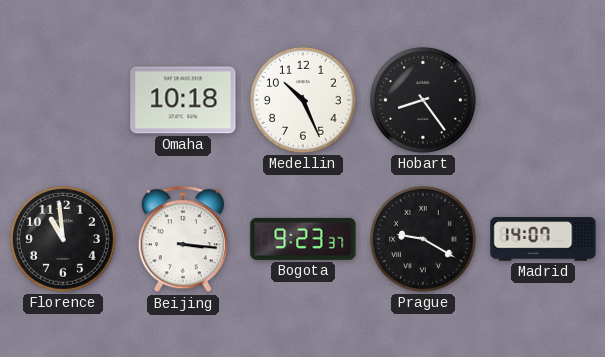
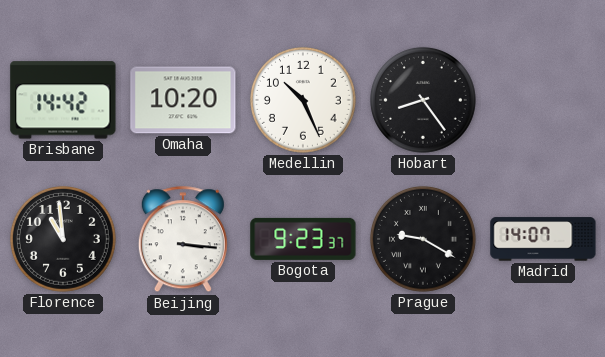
Brisbane: none -> 14:42
Omaha: 10:18 -> 10:20
